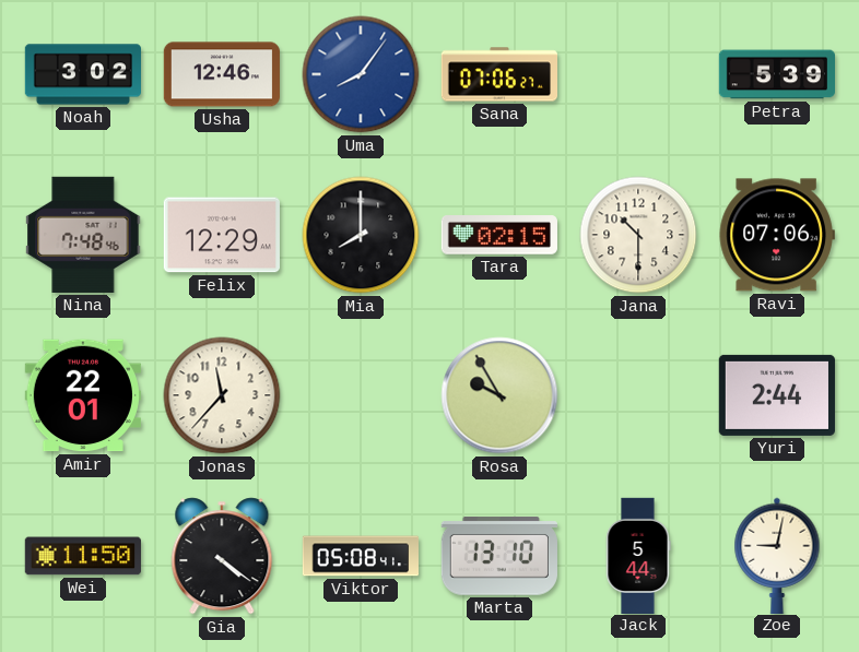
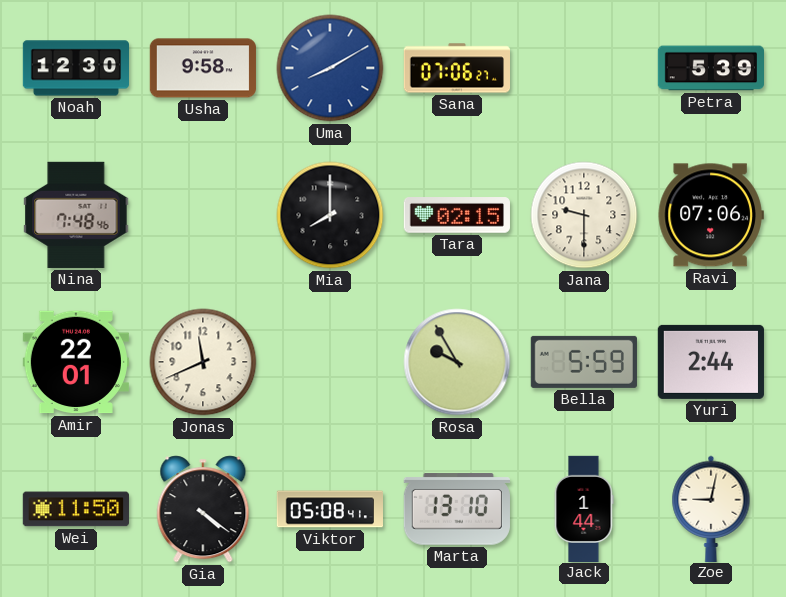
Noah: 3:02 -> 12:30
Usha: 12:46 -> 9:58
Uma: 8:06 -> 8:10
Felix: 12:29 -> none
Jana: 10:30 -> 9:30
Jonas: 11:37 -> 11:41
Bella: none -> 5:59
Jack: 5:44 -> 1:44
